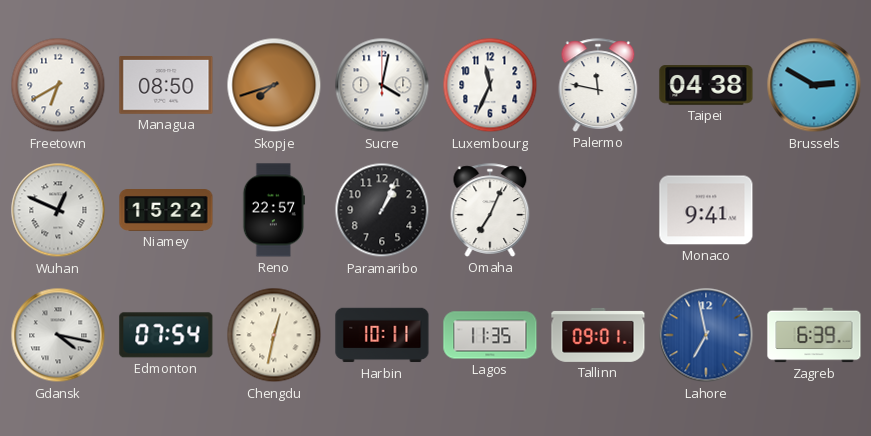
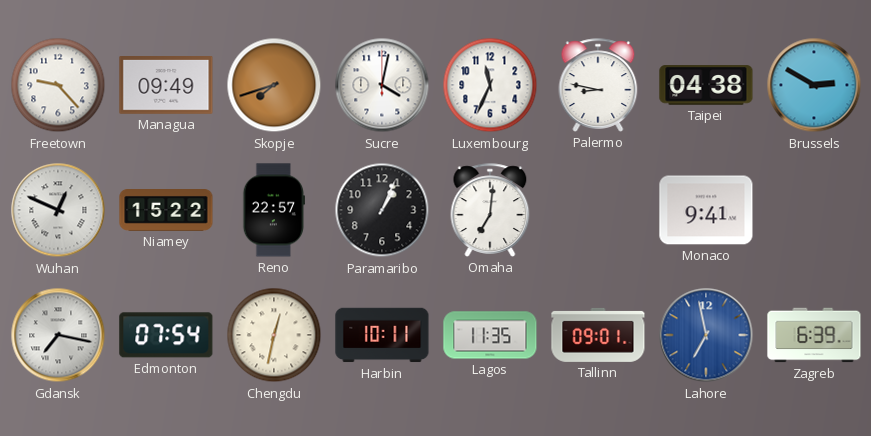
Freetown: 6:40 -> 9:23
Managua: 08:50 -> 09:49
Palermo: 11:47 -> 8:47
Omaha: 7:04 -> 7:01
Gdansk: 4:17 -> 7:17
